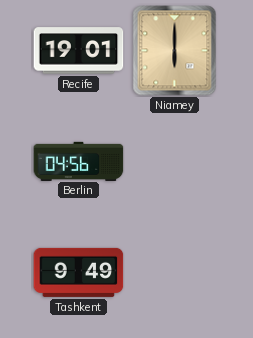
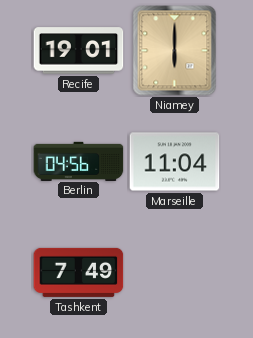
Marseille: none -> 11:04
Tashkent: 9:49 -> 7:49
